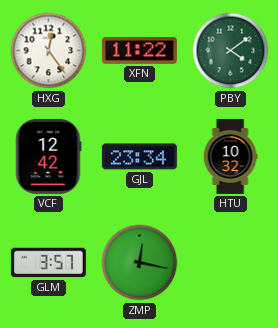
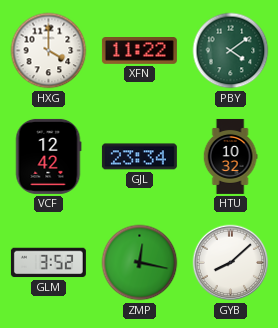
HXG: 12:24 -> 4:00
GLM: 3:57 -> 3:52
GYB: none -> 8:08
